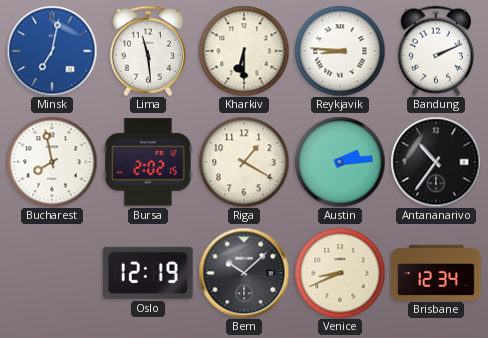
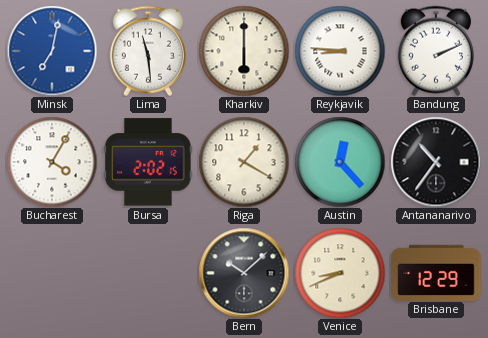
Kharkiv: 6:30 -> 6:00
Bucharest: 7:58 -> 4:05
Austin: 2:14 -> 12:23
Oslo: 12:19 -> none
Brisbane: 12:34 -> 12:29
